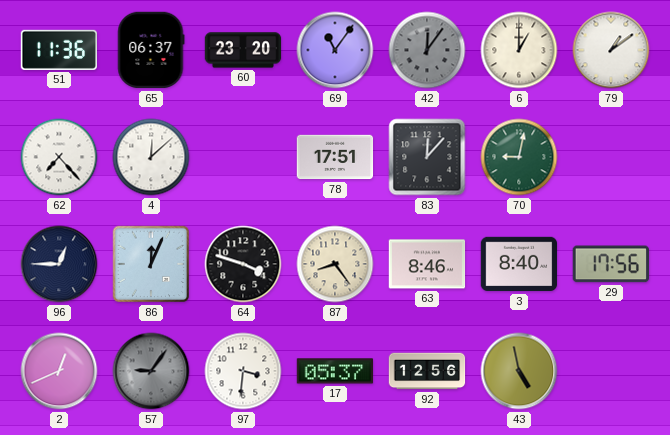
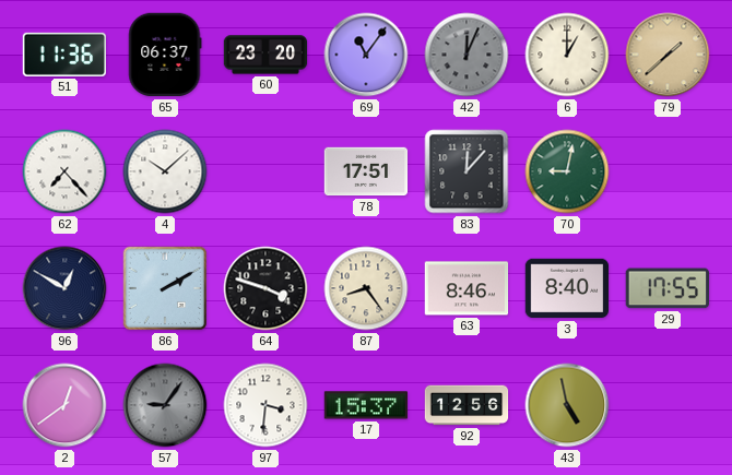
42: 12:06 -> 12:04
79: 1:09 -> 1:38
79 dial: white -> champagne
4: 12:08 -> 10:08
96: 12:45 -> 12:50
86: 12:04 -> 2:10
29: 17:56 -> 17:55
2: 12:41 -> 12:39
17: 05:37 -> 15:37
